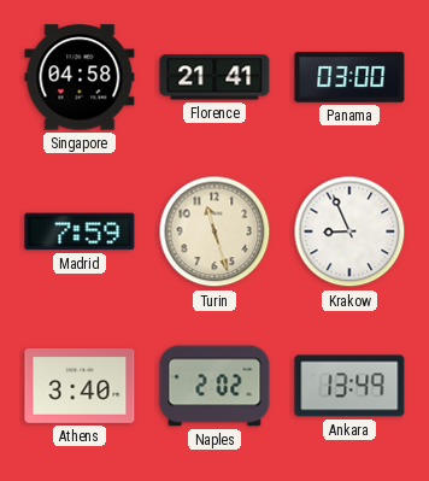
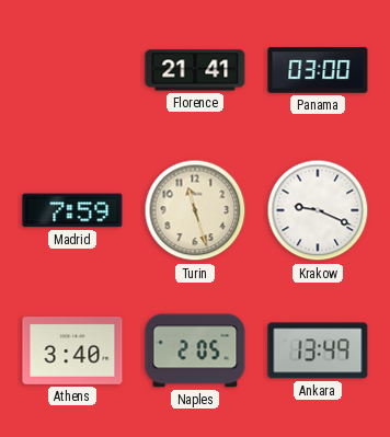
Singapore: 04:58 -> none
Krakow: 8:56 -> 9:19
Naples: 2:02 -> 2:05
